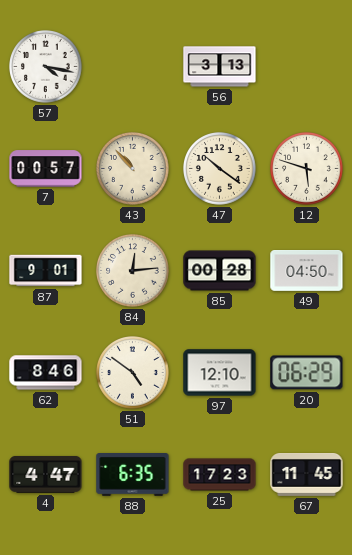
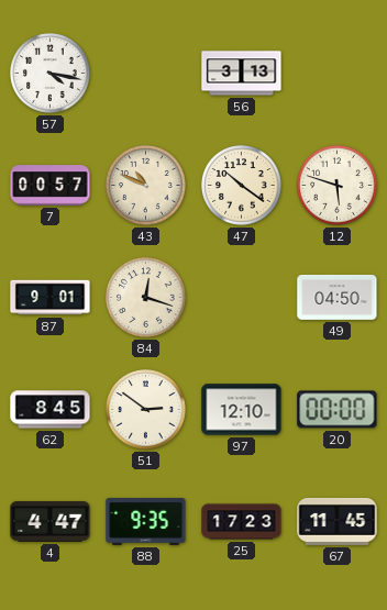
43: 10:53 -> 10:49
84: 12:14 -> 12:18
85: 00:28 -> none
62: 8:46 -> 8:45
51: 4:51 -> 2:51
20: 06:29 -> 00:00
88: 6:35 -> 9:35
